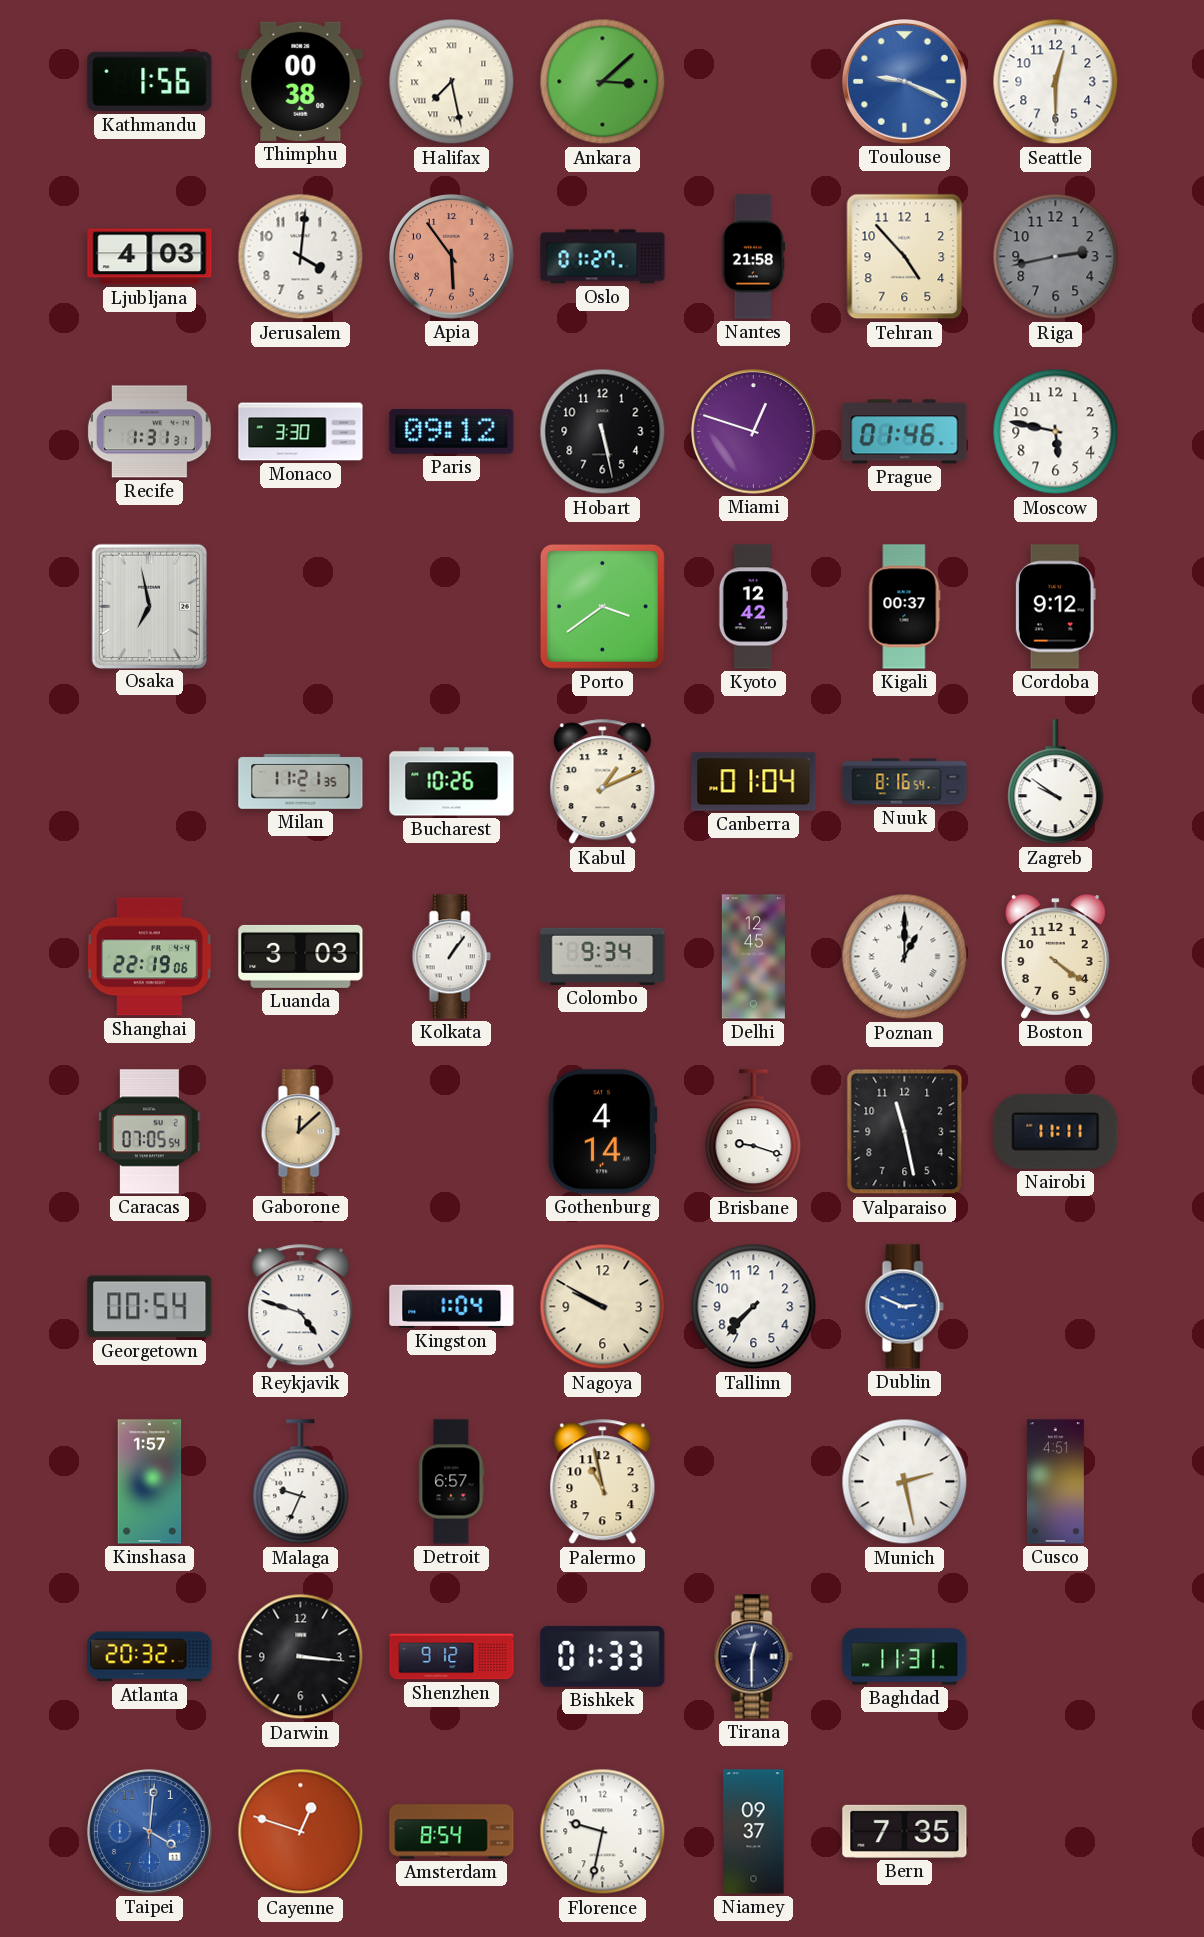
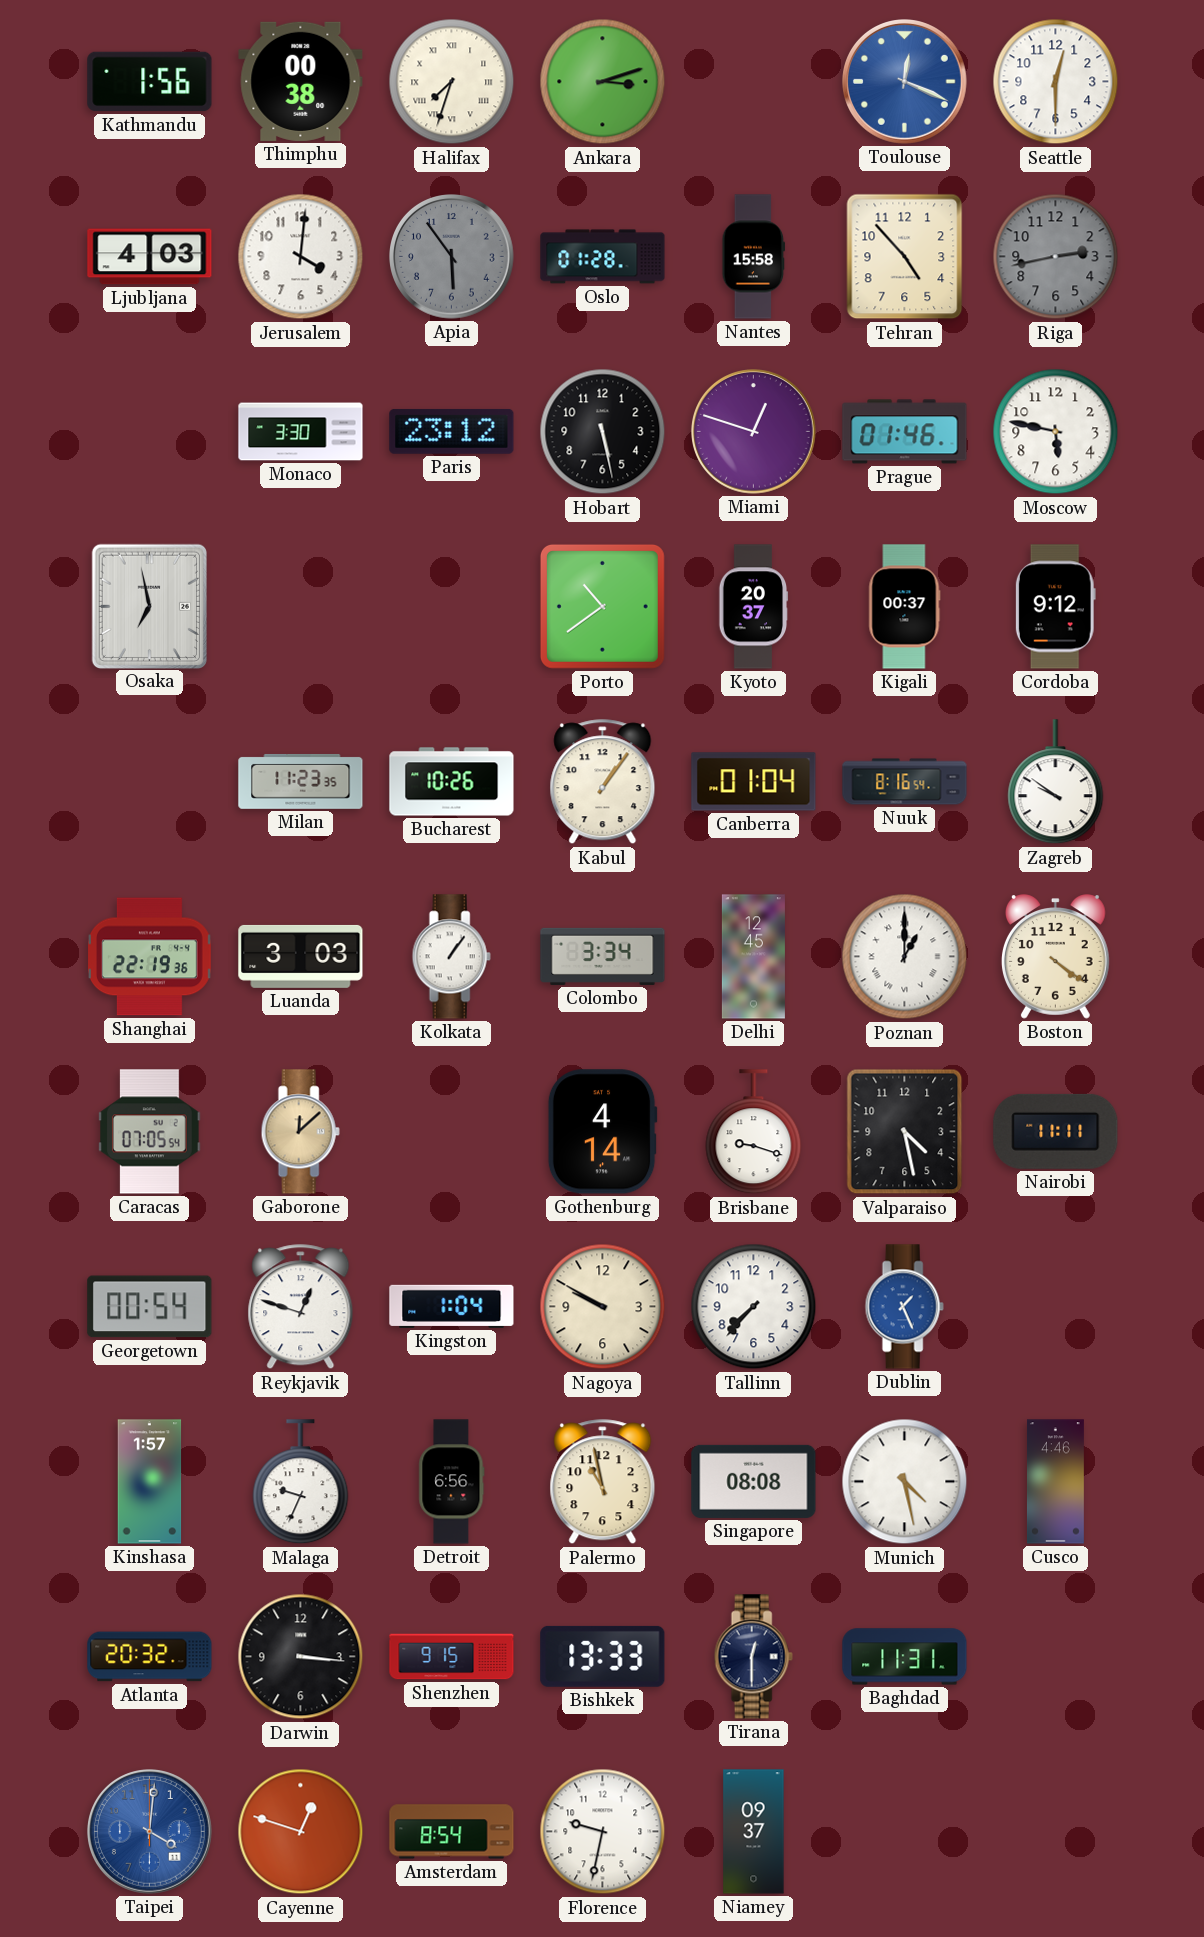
Halifax: 7:28 -> 7:33
Ankara: 3:08 -> 3:12
Toulouse: 9:19 -> 12:19
Apia dial: salmon -> grey
Oslo: 01:27 -> 01:28
Nantes: 21:58 -> 15:58
Recife: 1:31 -> none
Paris: 09:12 -> 23:12
Porto: 3:39 -> 10:39
Kyoto: 12:42 -> 20:37
Milan: 11:21 -> 11:23
Kabul: 1:11 -> 1:06
Shanghai: 22:19:06 -> 22:19:36
Colombo: 9:34 -> 3:34
Valparaiso: 11:28 -> 4:28
Reykjavik: 4:48 -> 12:48
Dublin: 2:49 -> 1:26
Detroit: 6:57 -> 6:56
Singapore: none -> 08:08
Munich: 2:28 -> 4:28
Cusco: 4:51 -> 4:46
Shenzhen: 9:12 -> 9:15
Bishkek: 01:33 -> 13:33
Bern: 7:35 -> none
